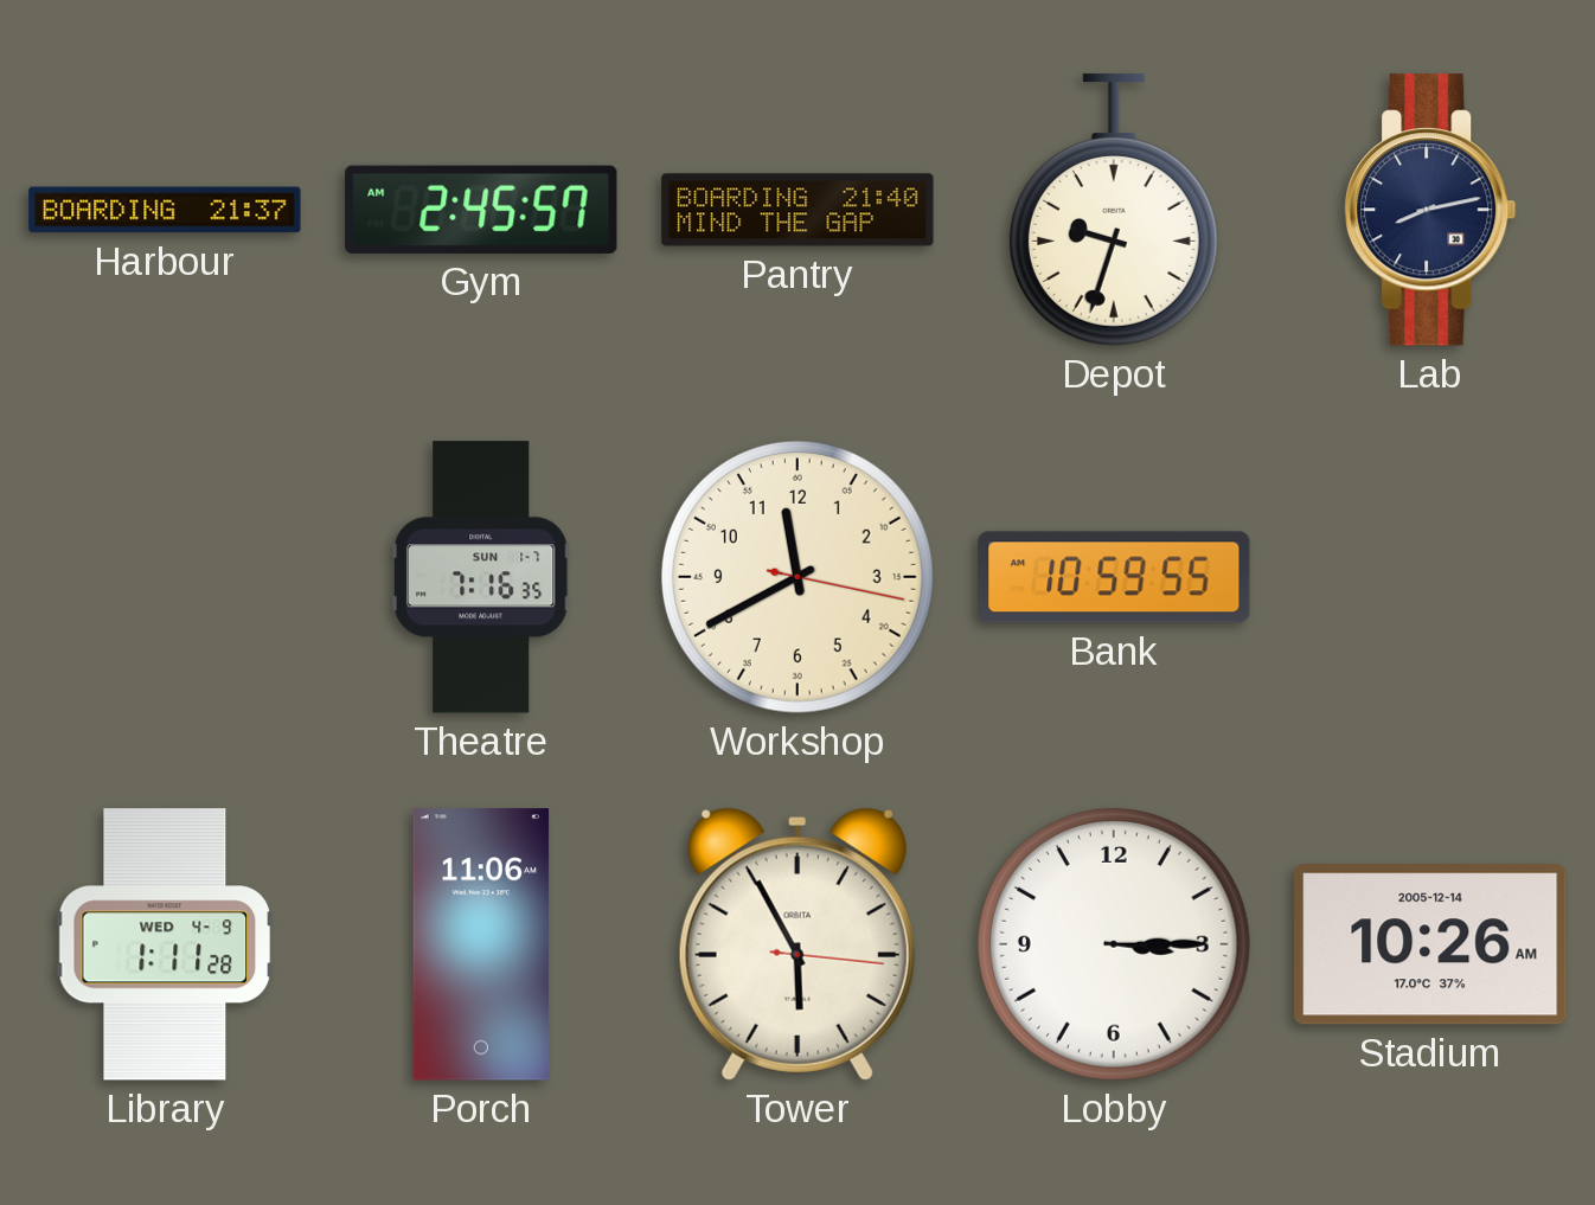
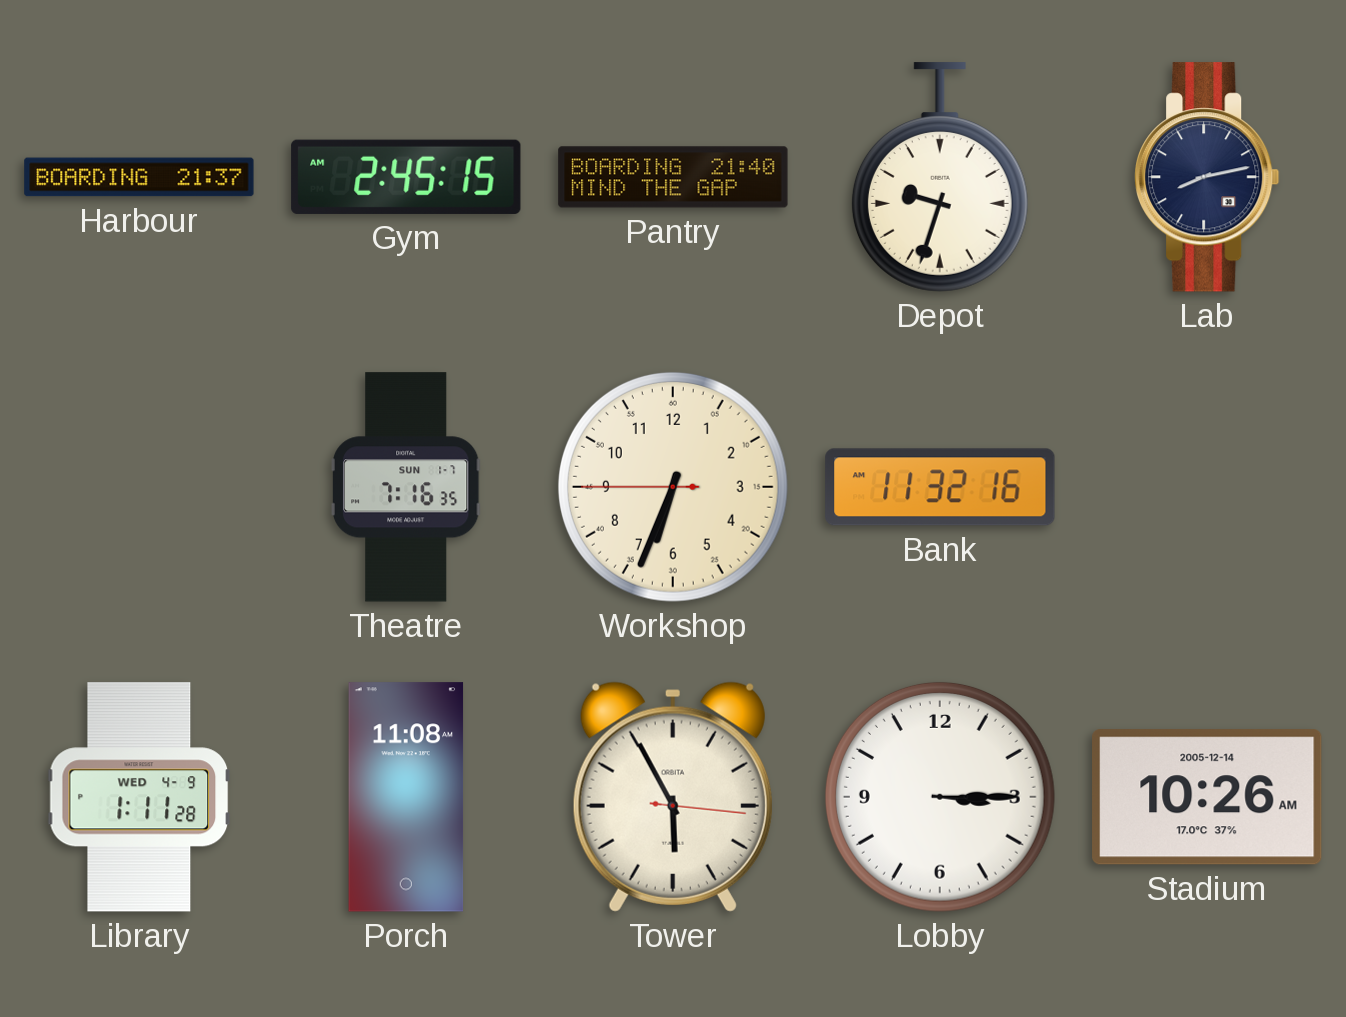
Gym: 2:45:57 AM -> 2:45:15 AM
Workshop: 11:40 -> 6:33
Bank: 10:59 -> 11:32
Porch: 11:06 -> 11:08
